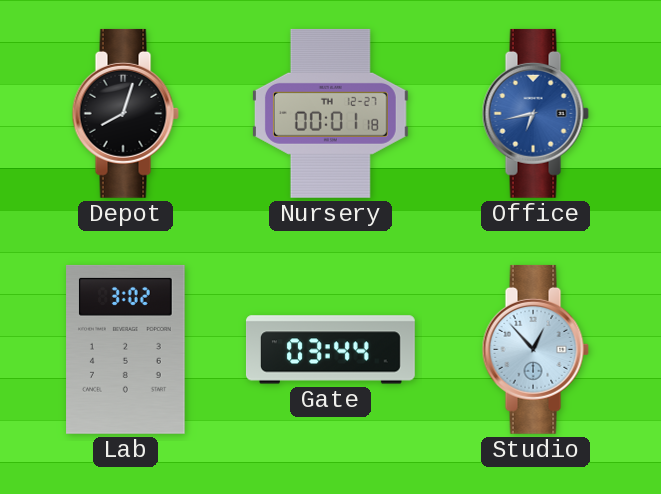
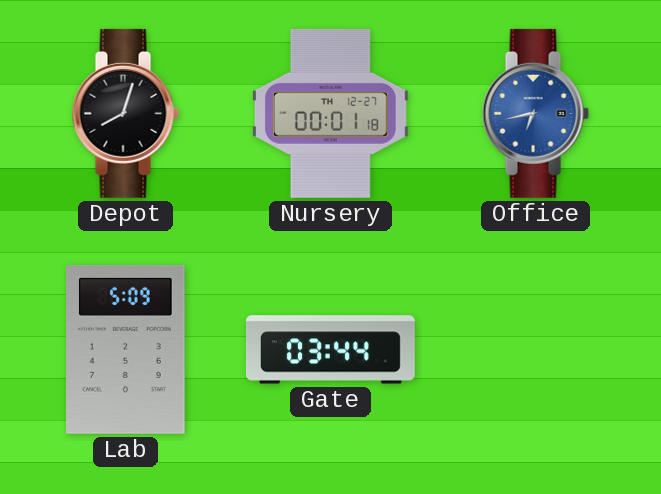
Lab: 3:02 -> 5:09
Studio: 12:53 -> none
